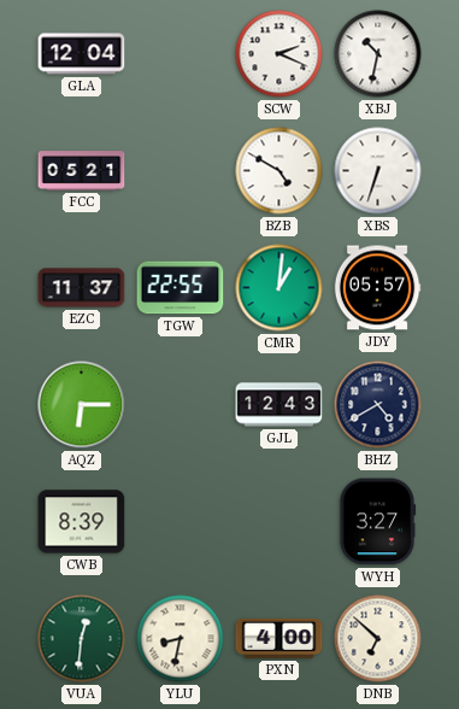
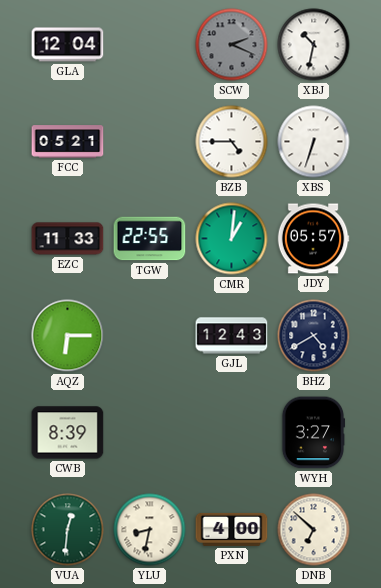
SCW dial: white -> grey
BZB: 4:50 -> 4:45
EZC: 11:37 -> 11:33
